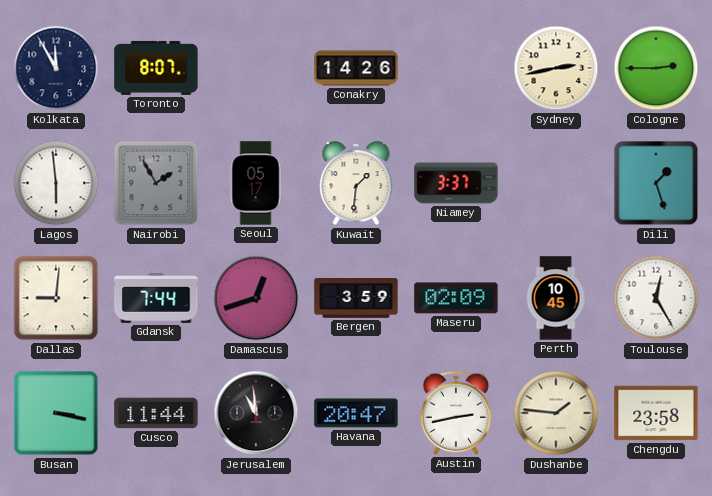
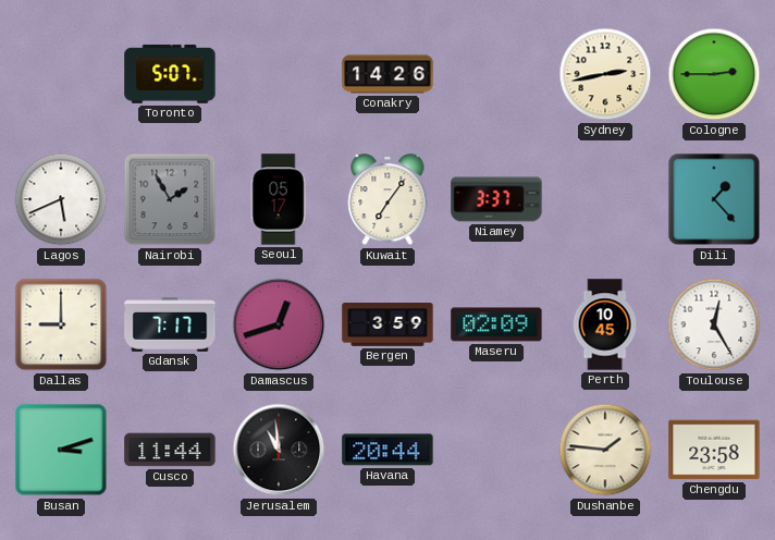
Kolkata: 11:55 -> none
Toronto: 8:07 -> 5:07
Lagos: 5:59 -> 5:41
Kuwait: 1:31 -> 7:06
Dili: 1:27 -> 1:23
Dallas: 9:01 -> 9:00
Gdansk: 7:44 -> 7:17
Busan: 3:17 -> 3:12
Havana: 20:47 -> 20:44
Austin: 2:43 -> none
